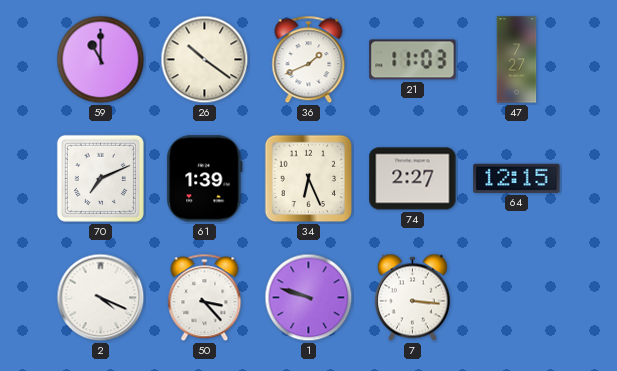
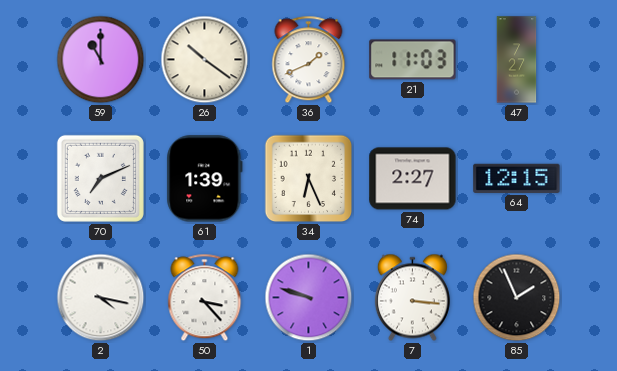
2: 4:19 -> 4:17
85: none -> 1:56
